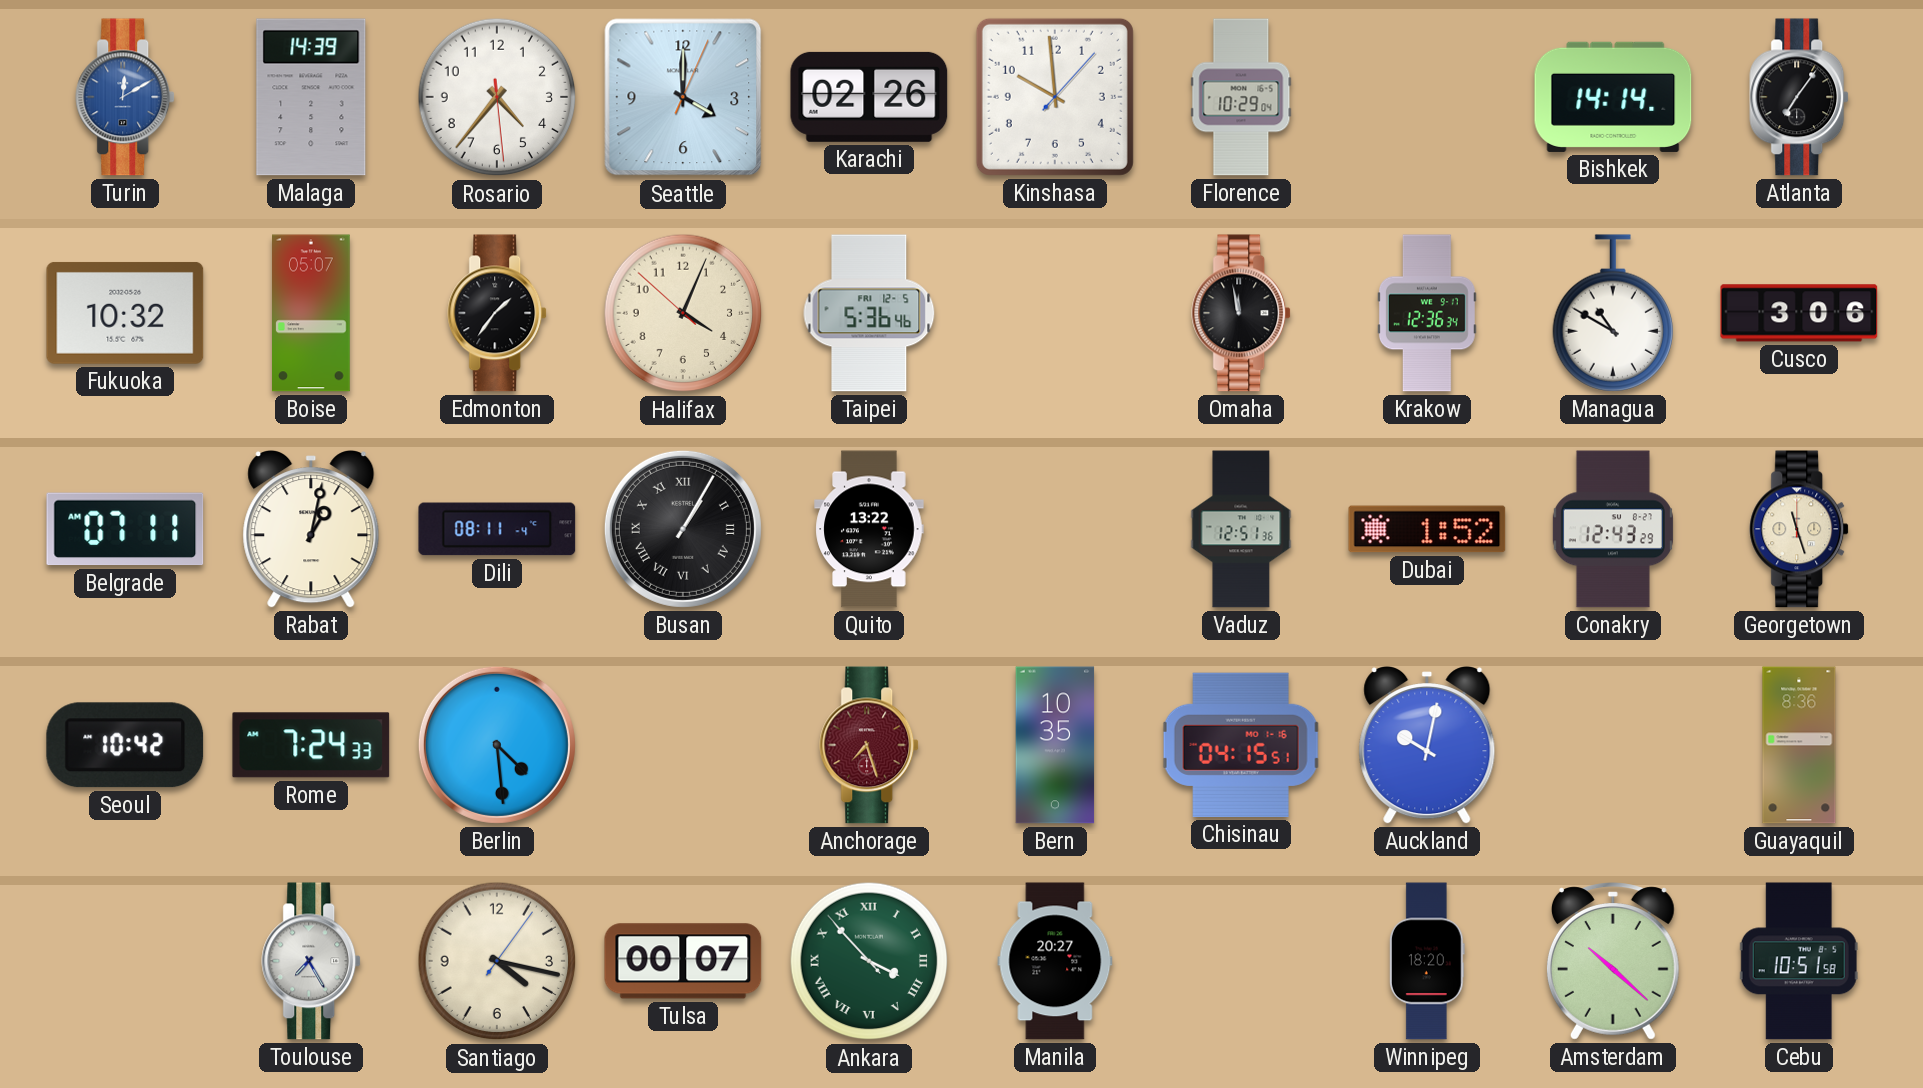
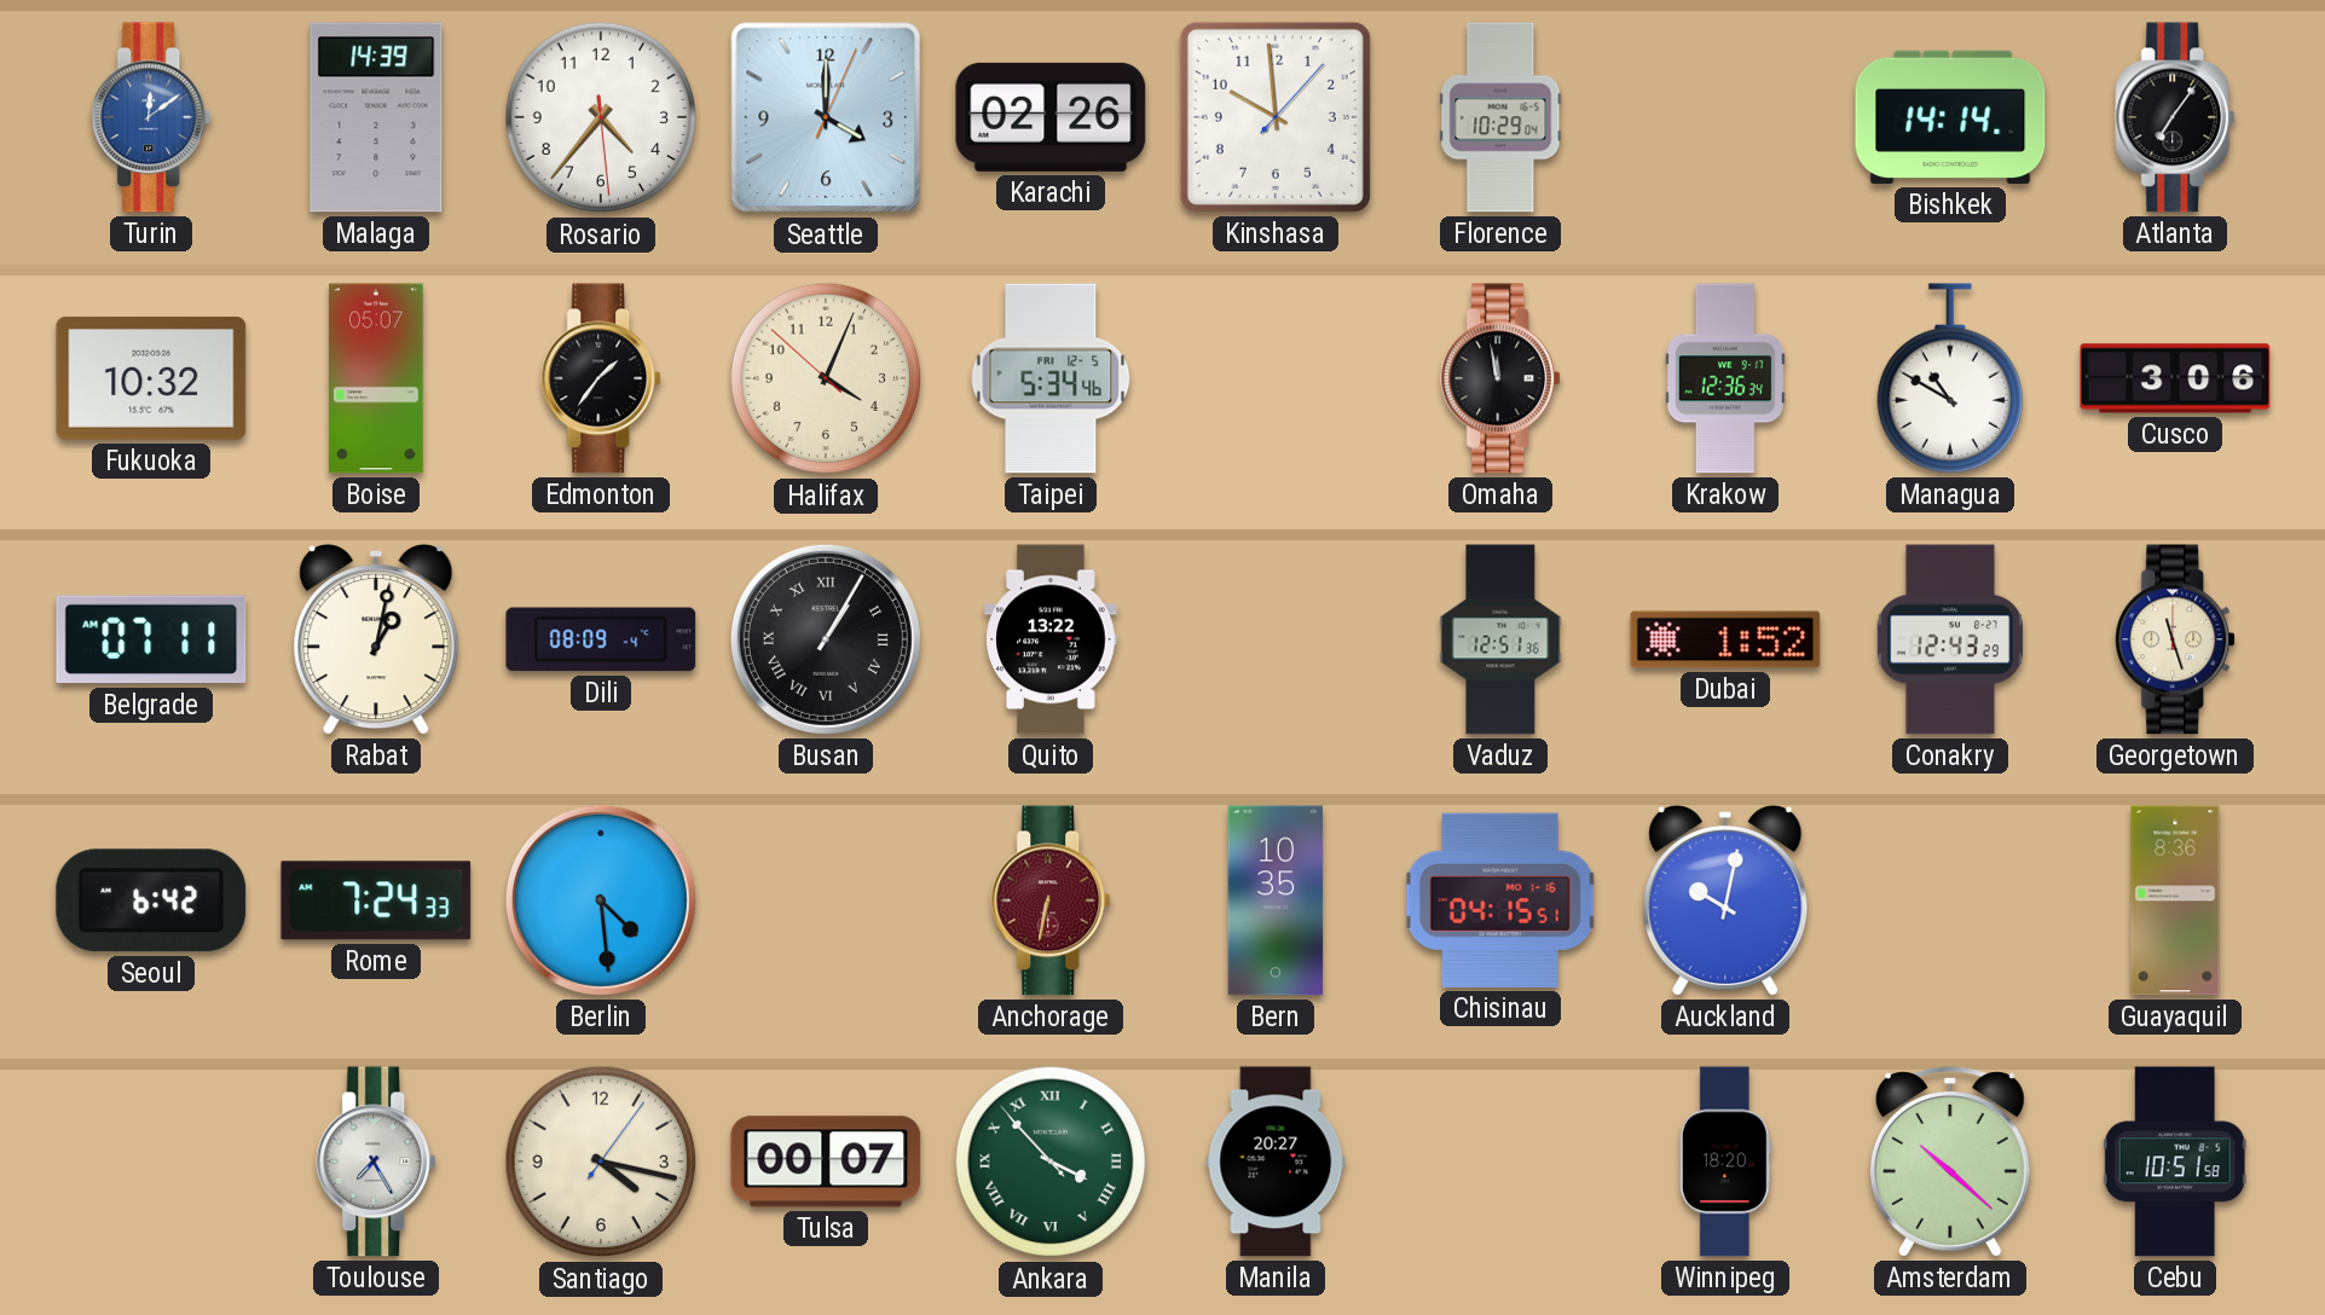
Turin: 12:10 -> 12:09
Taipei: 5:36 -> 5:34
Dili: 08:11 -> 08:09
Seoul: 10:42 -> 6:42
Anchorage: 7:27 -> 6:32
